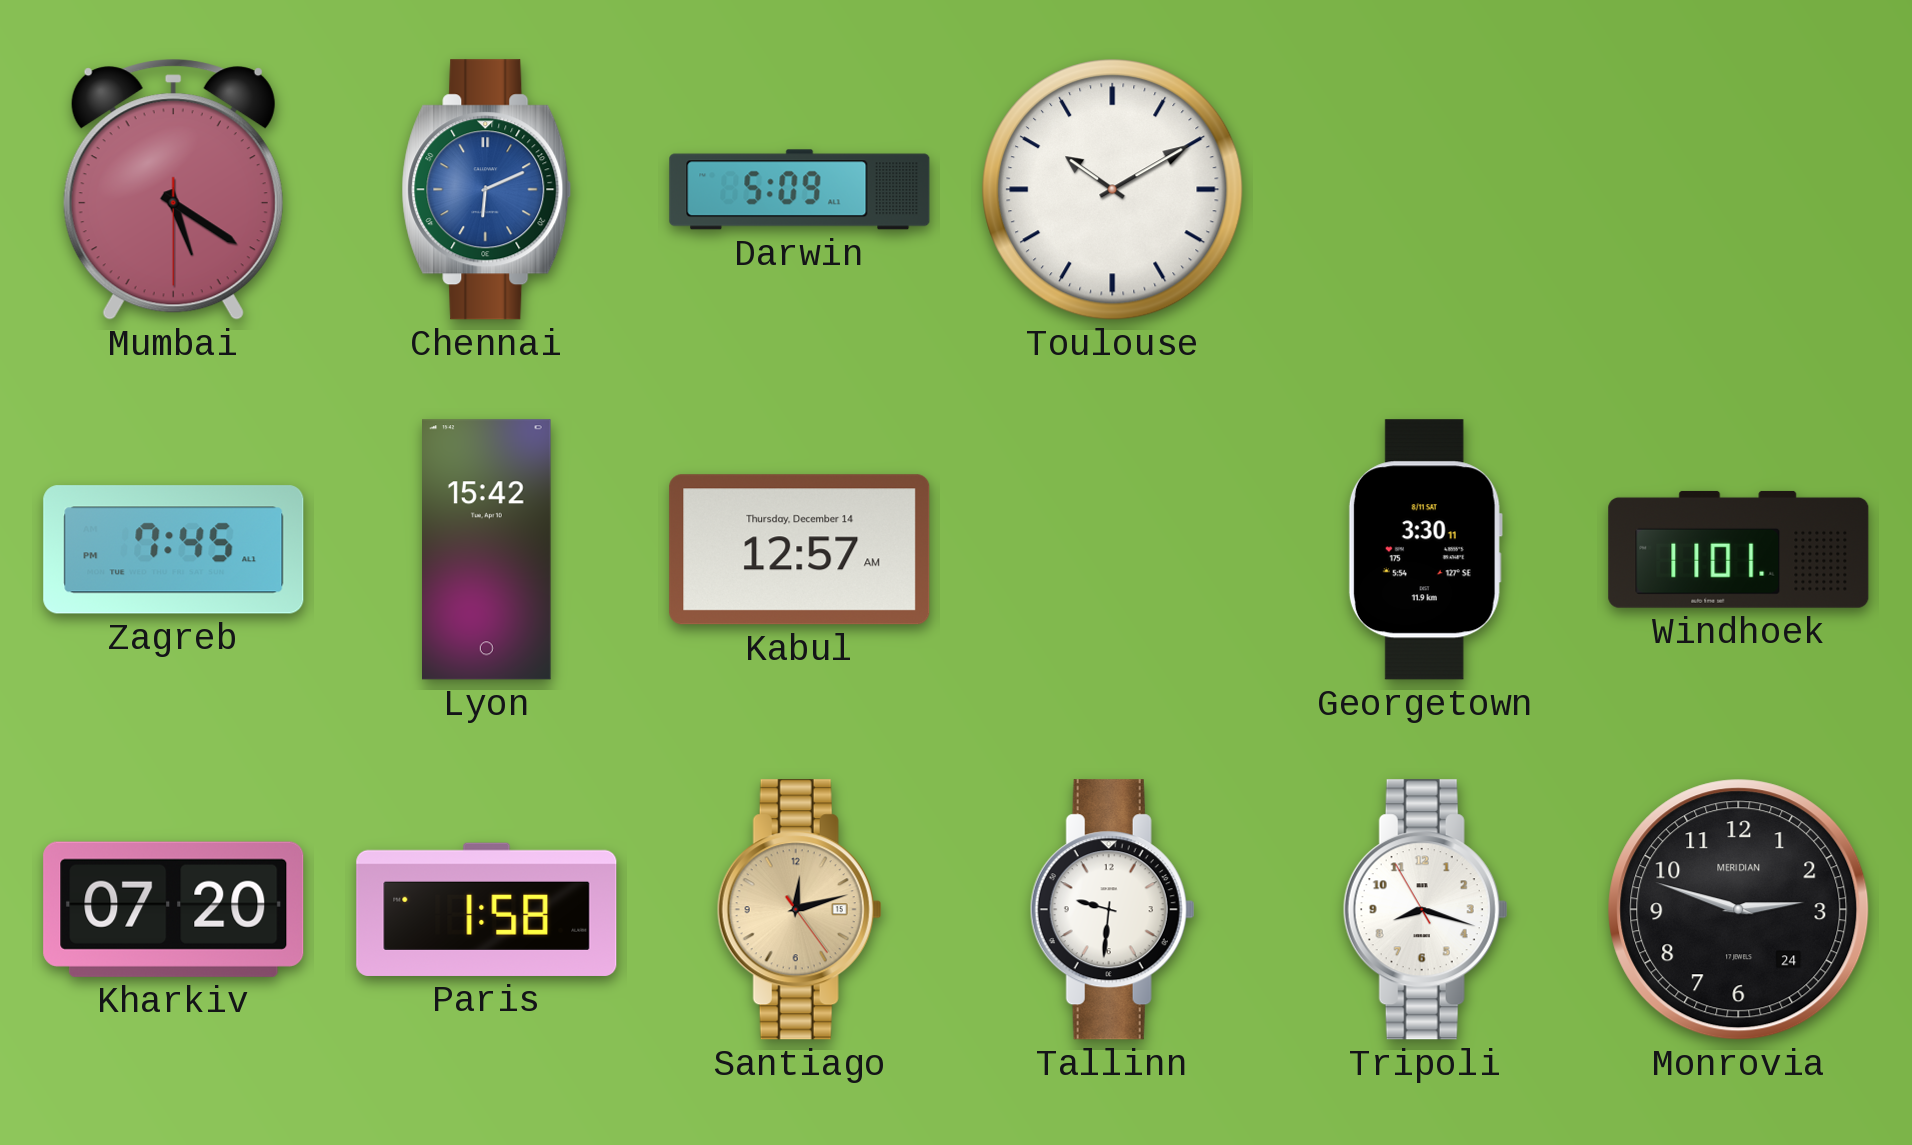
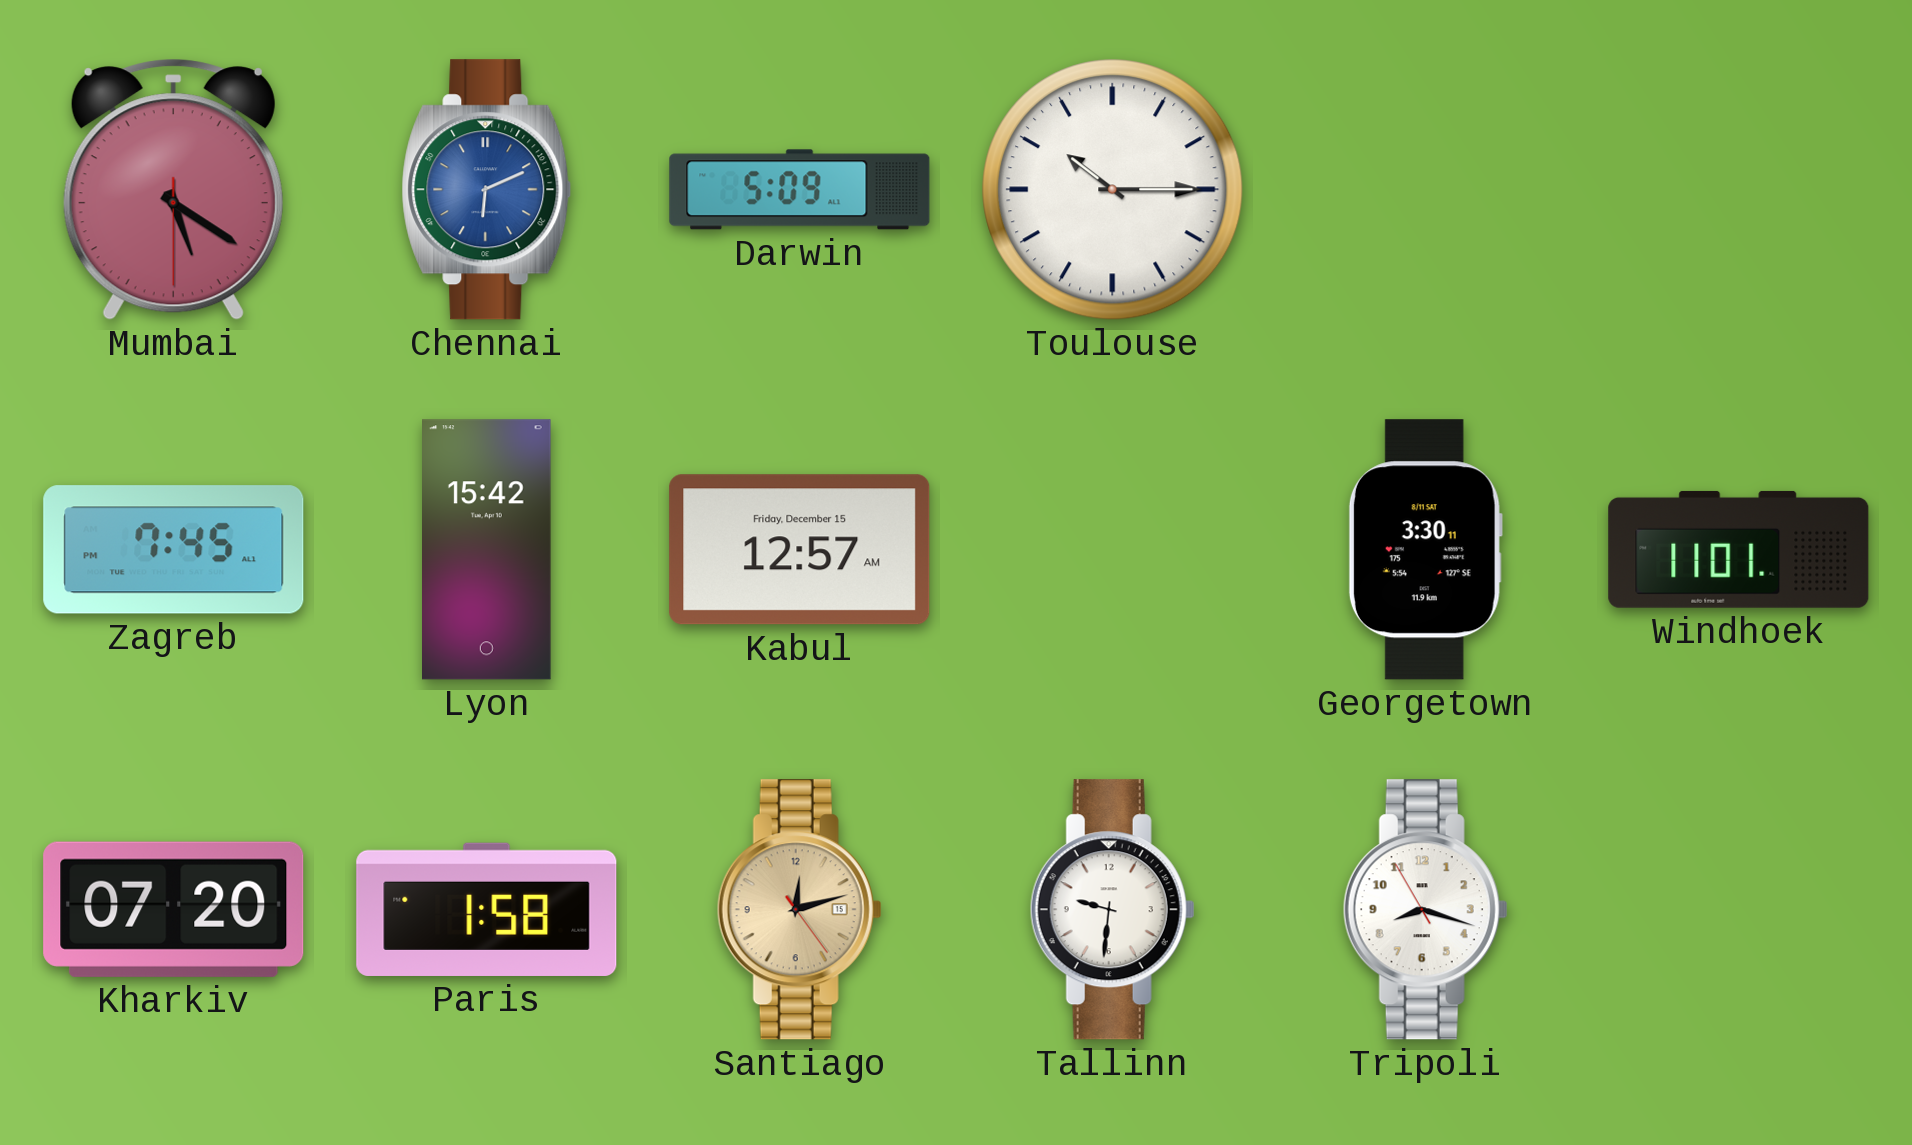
Toulouse: 10:10 -> 10:15
Kabul date: Thursday, December 14 -> Friday, December 15
Monrovia: 2:48 -> none
